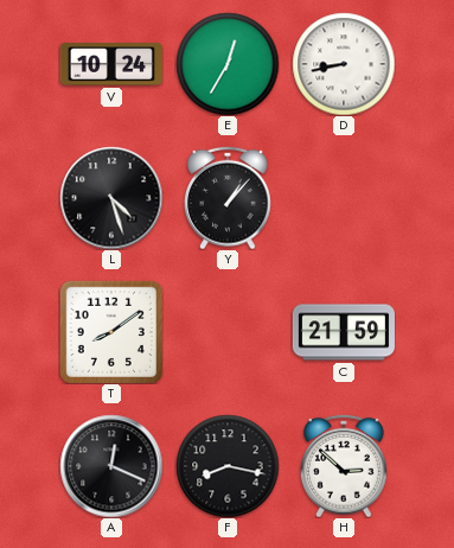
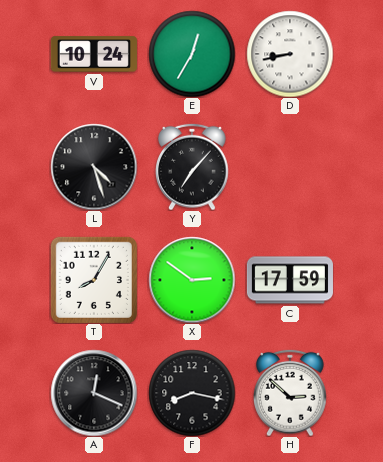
Y: 1:07 -> 7:07
T: 8:09 -> 8:05
X: none -> 2:51
C: 21:59 -> 17:59
